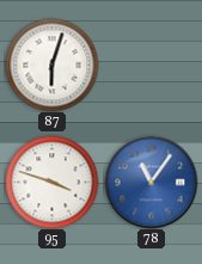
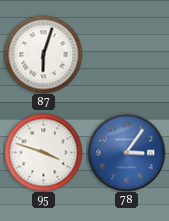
78: 11:06 -> 3:06
